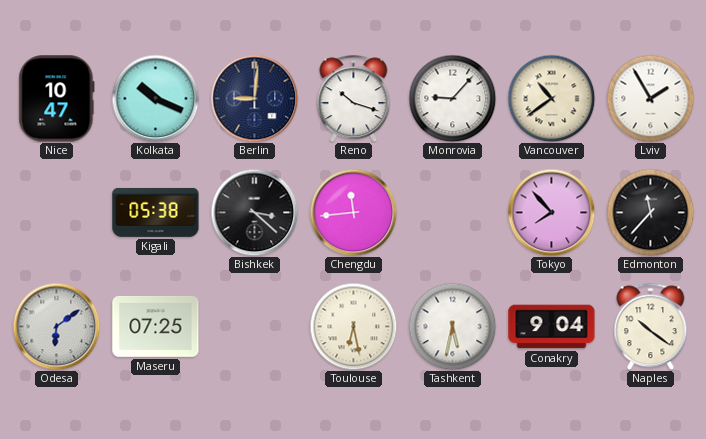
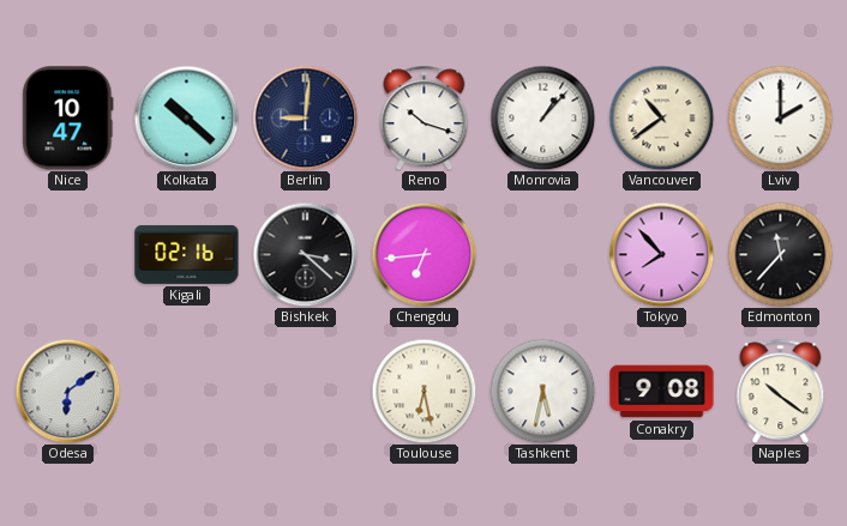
Kolkata: 10:19 -> 10:22
Monrovia: 9:07 -> 1:07
Lviv: 1:55 -> 2:00
Kigali: 05:38 -> 02:16
Chengdu: 11:44 -> 6:44
Maseru: 07:25 -> none
Conakry: 9:04 -> 9:08
